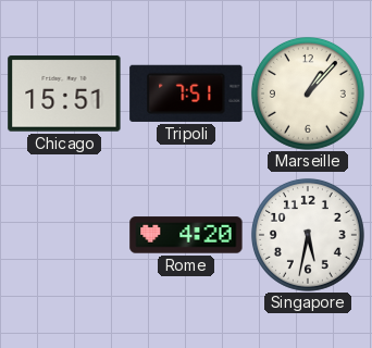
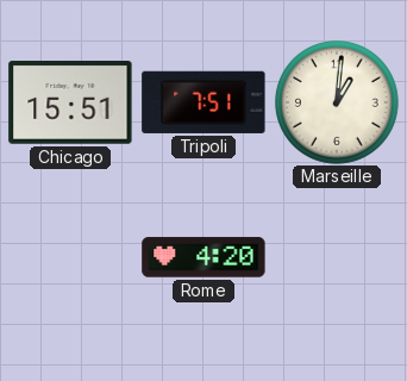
Marseille: 1:07 -> 1:01
Singapore: 5:32 -> none
